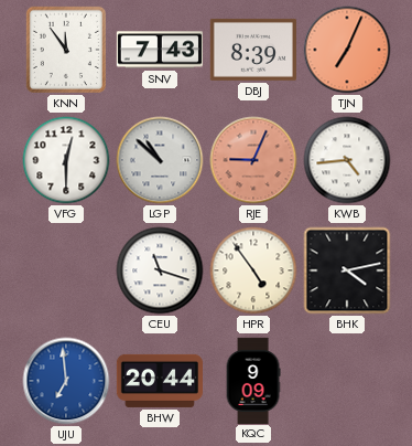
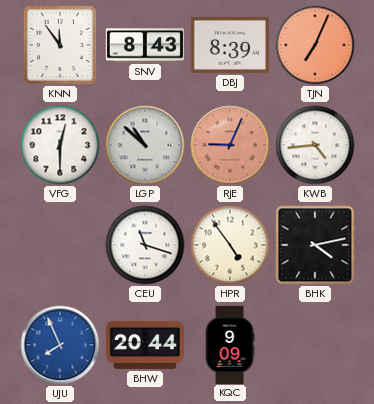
SNV: 7:43 -> 8:43
UJU: 6:59 -> 7:56
